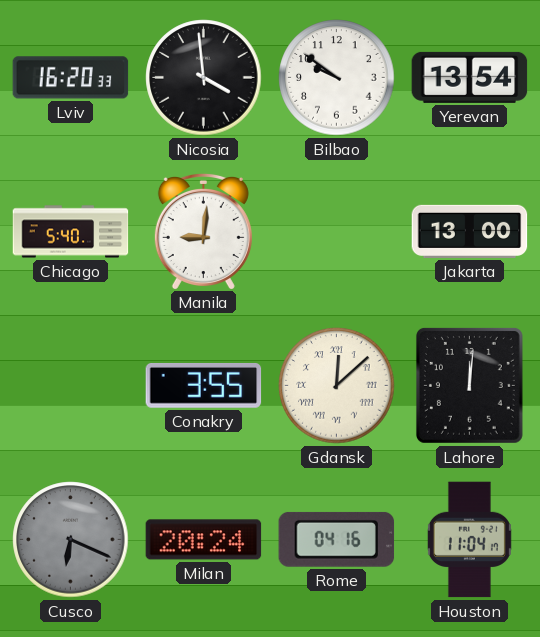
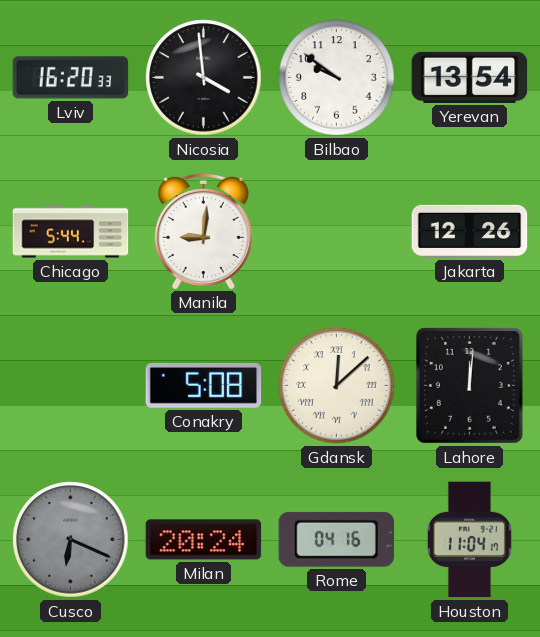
Chicago: 5:40 -> 5:44
Jakarta: 13:00 -> 12:26
Conakry: 3:55 -> 5:08
